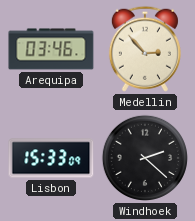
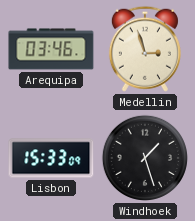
Medellin: 2:53 -> 2:57
Windhoek: 2:22 -> 1:27
